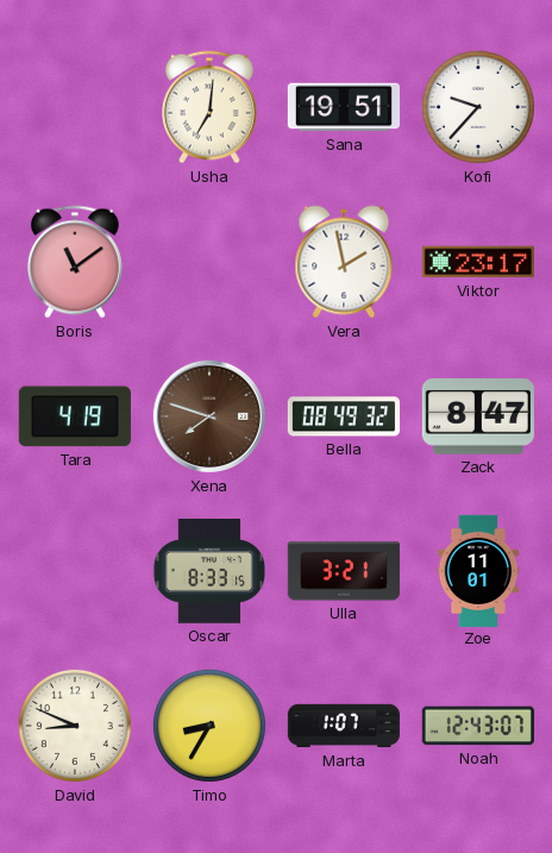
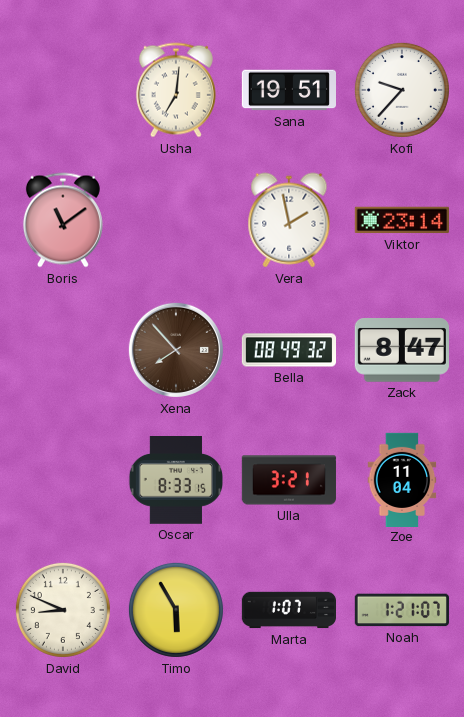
Viktor: 23:17 -> 23:14
Tara: 4:19 -> none
Xena: 7:48 -> 7:53
Zoe: 11:01 -> 11:04
Timo: 8:35 -> 5:55
Noah: 12:43 -> 1:21
